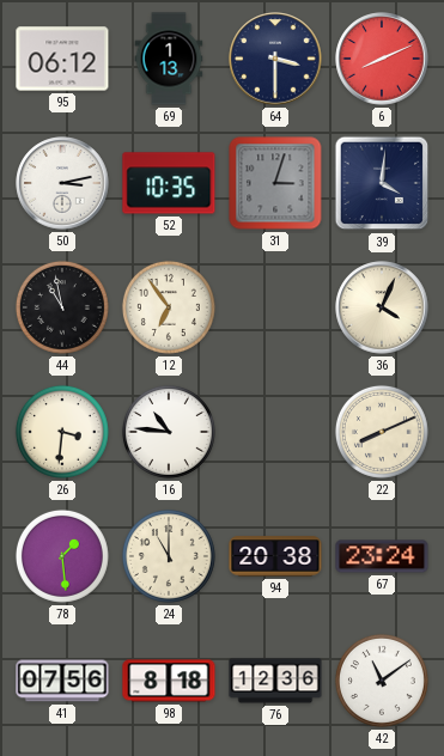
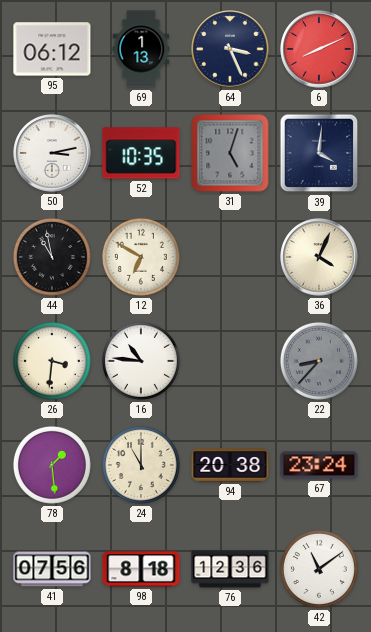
64: 3:30 -> 3:26
31: 3:03 -> 5:03
12: 6:54 -> 6:50
22: 8:11 -> 8:37
22 dial: cream -> grey
